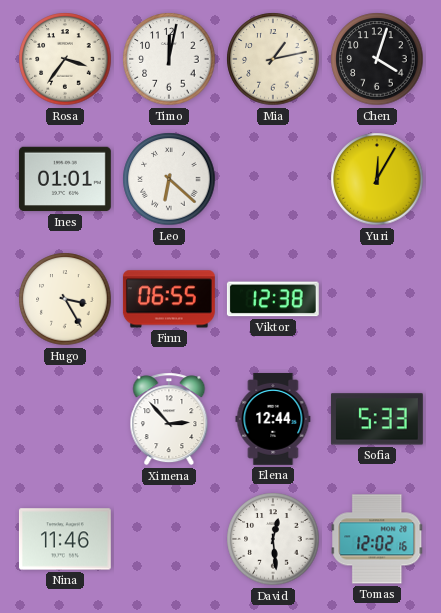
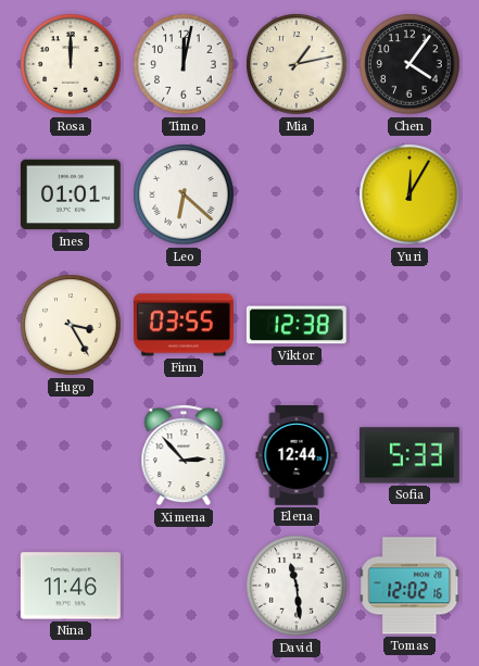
Rosa: 3:36 -> 12:00
Chen: 4:03 -> 4:06
Finn: 06:55 -> 03:55
David: 12:29 -> 11:29
